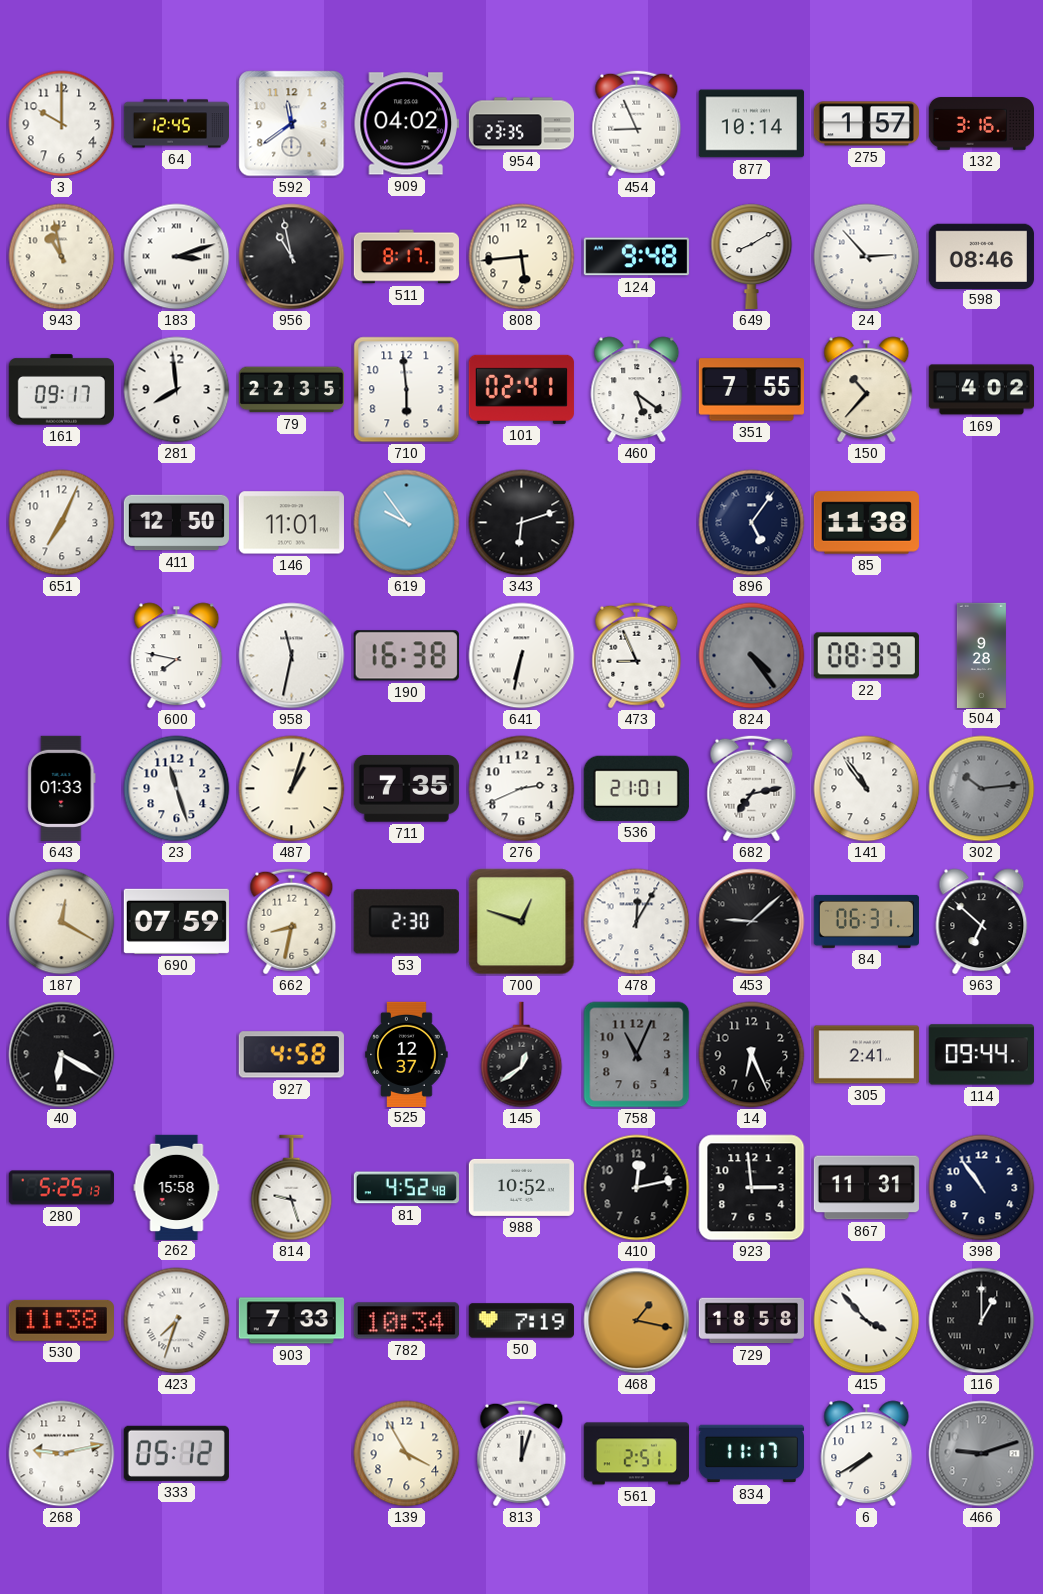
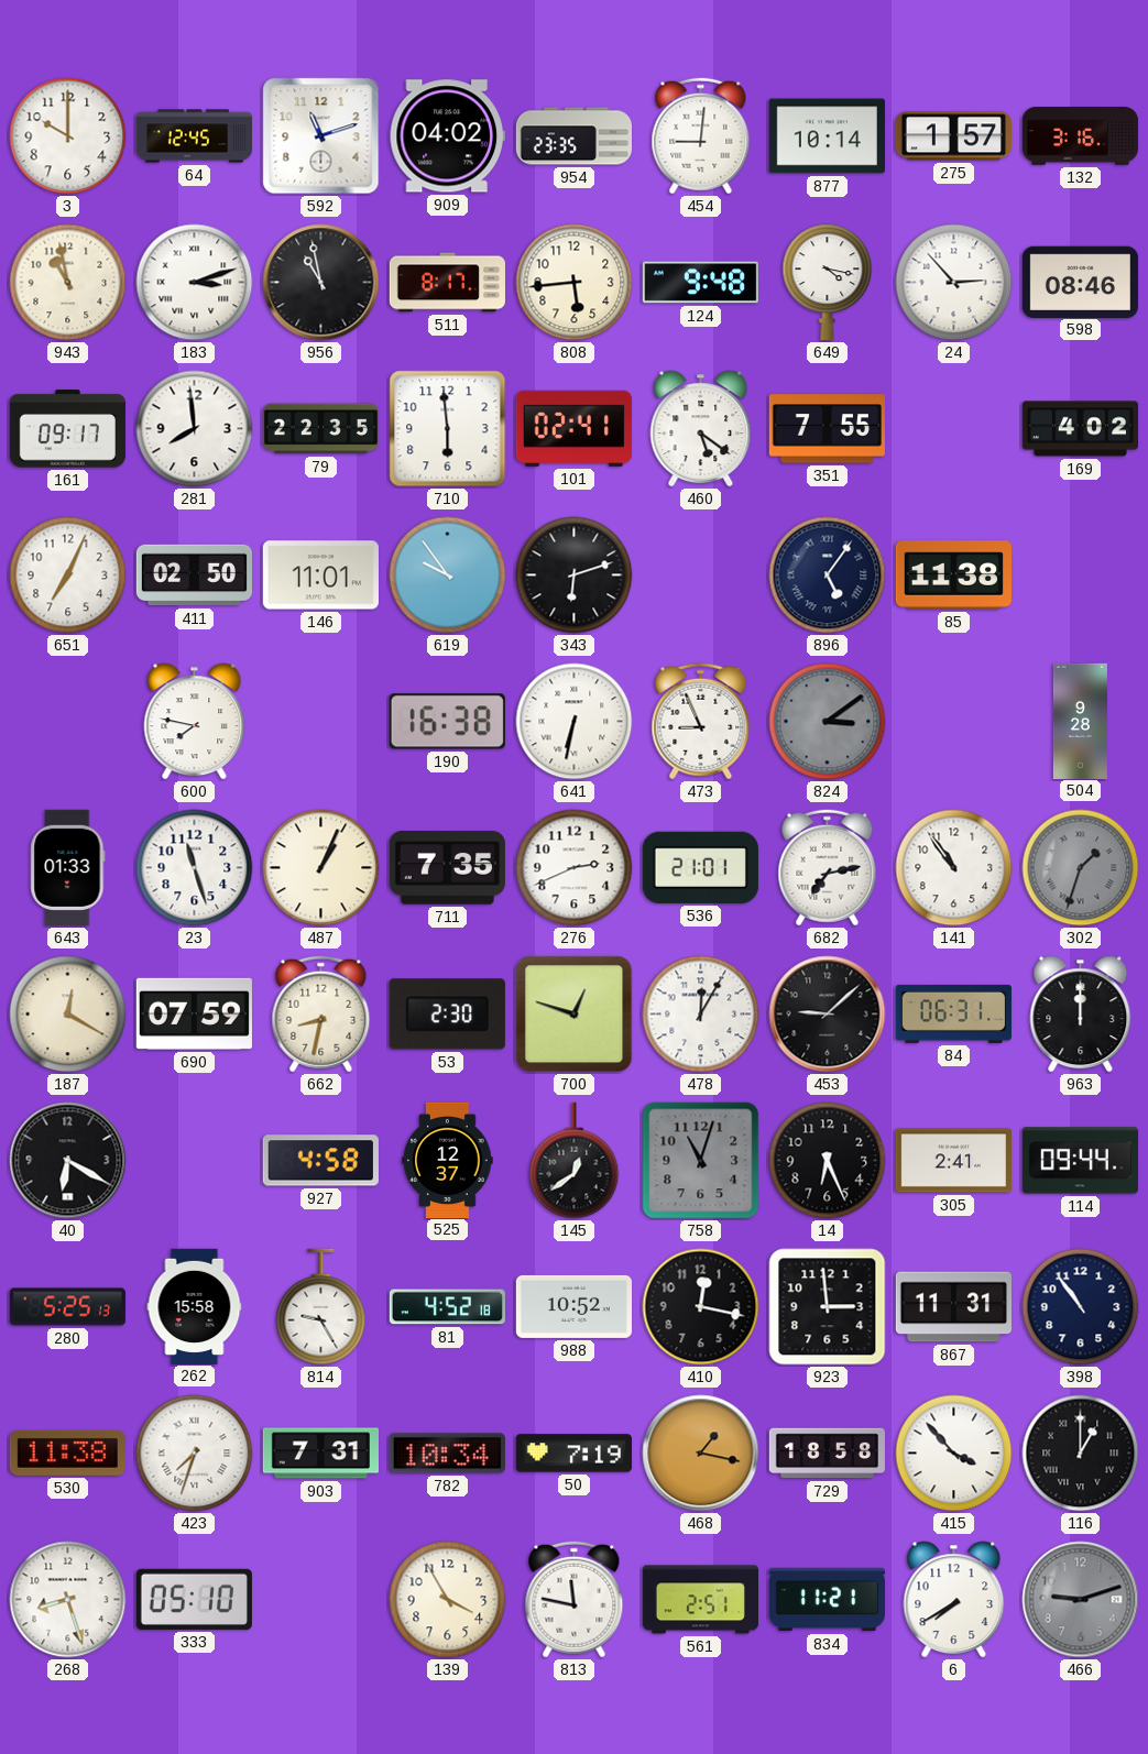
592: 11:39 -> 11:12
454: 8:56 -> 9:01
649: 8:10 -> 4:17
150: 10:37 -> none
411: 12:50 -> 02:50
958: 11:32 -> none
824: 4:24 -> 3:09
22: 08:39 -> none
487: 1:03 -> 1:04
302: 10:14 -> 1:33
963: 6:52 -> 12:00
758: 11:04 -> 11:03
814: 9:27 -> 9:25
81: 4:52:48 -> 4:52:18
410: 12:13 -> 12:17
903: 7:33 -> 7:31
268: 9:13 -> 8:27
333: 05:12 -> 05:10
813: 12:03 -> 11:47
834: 11:17 -> 11:21
